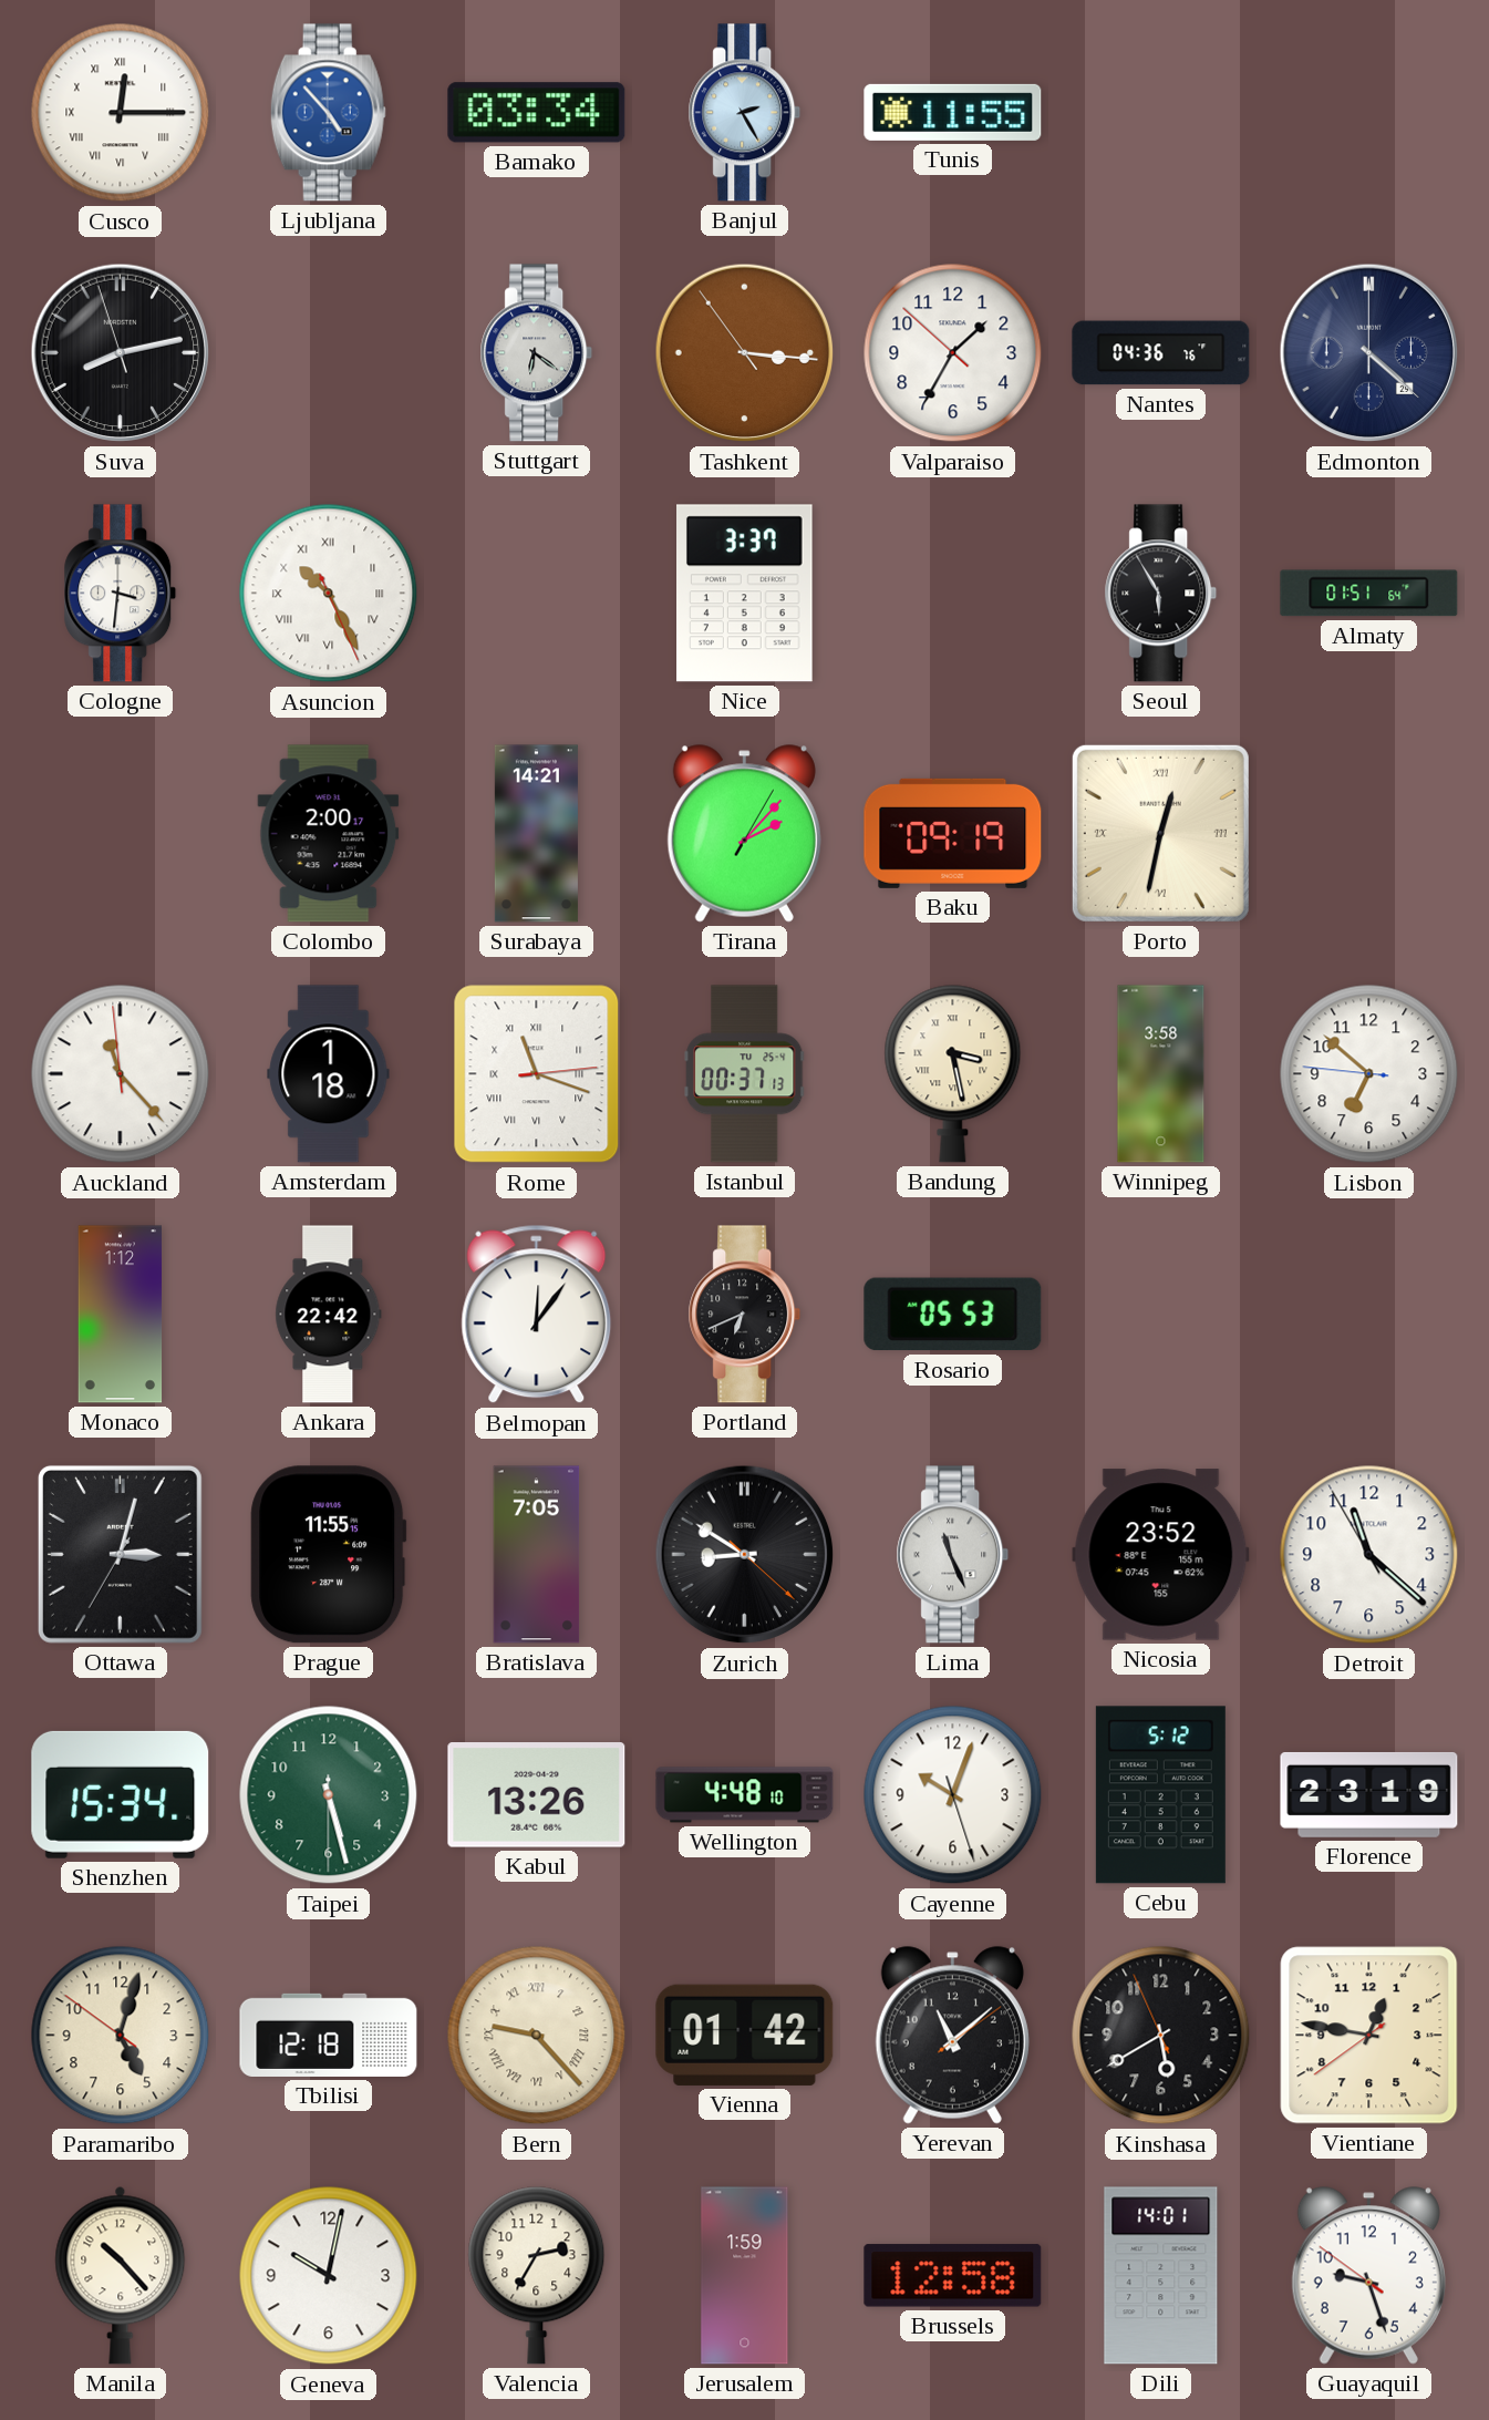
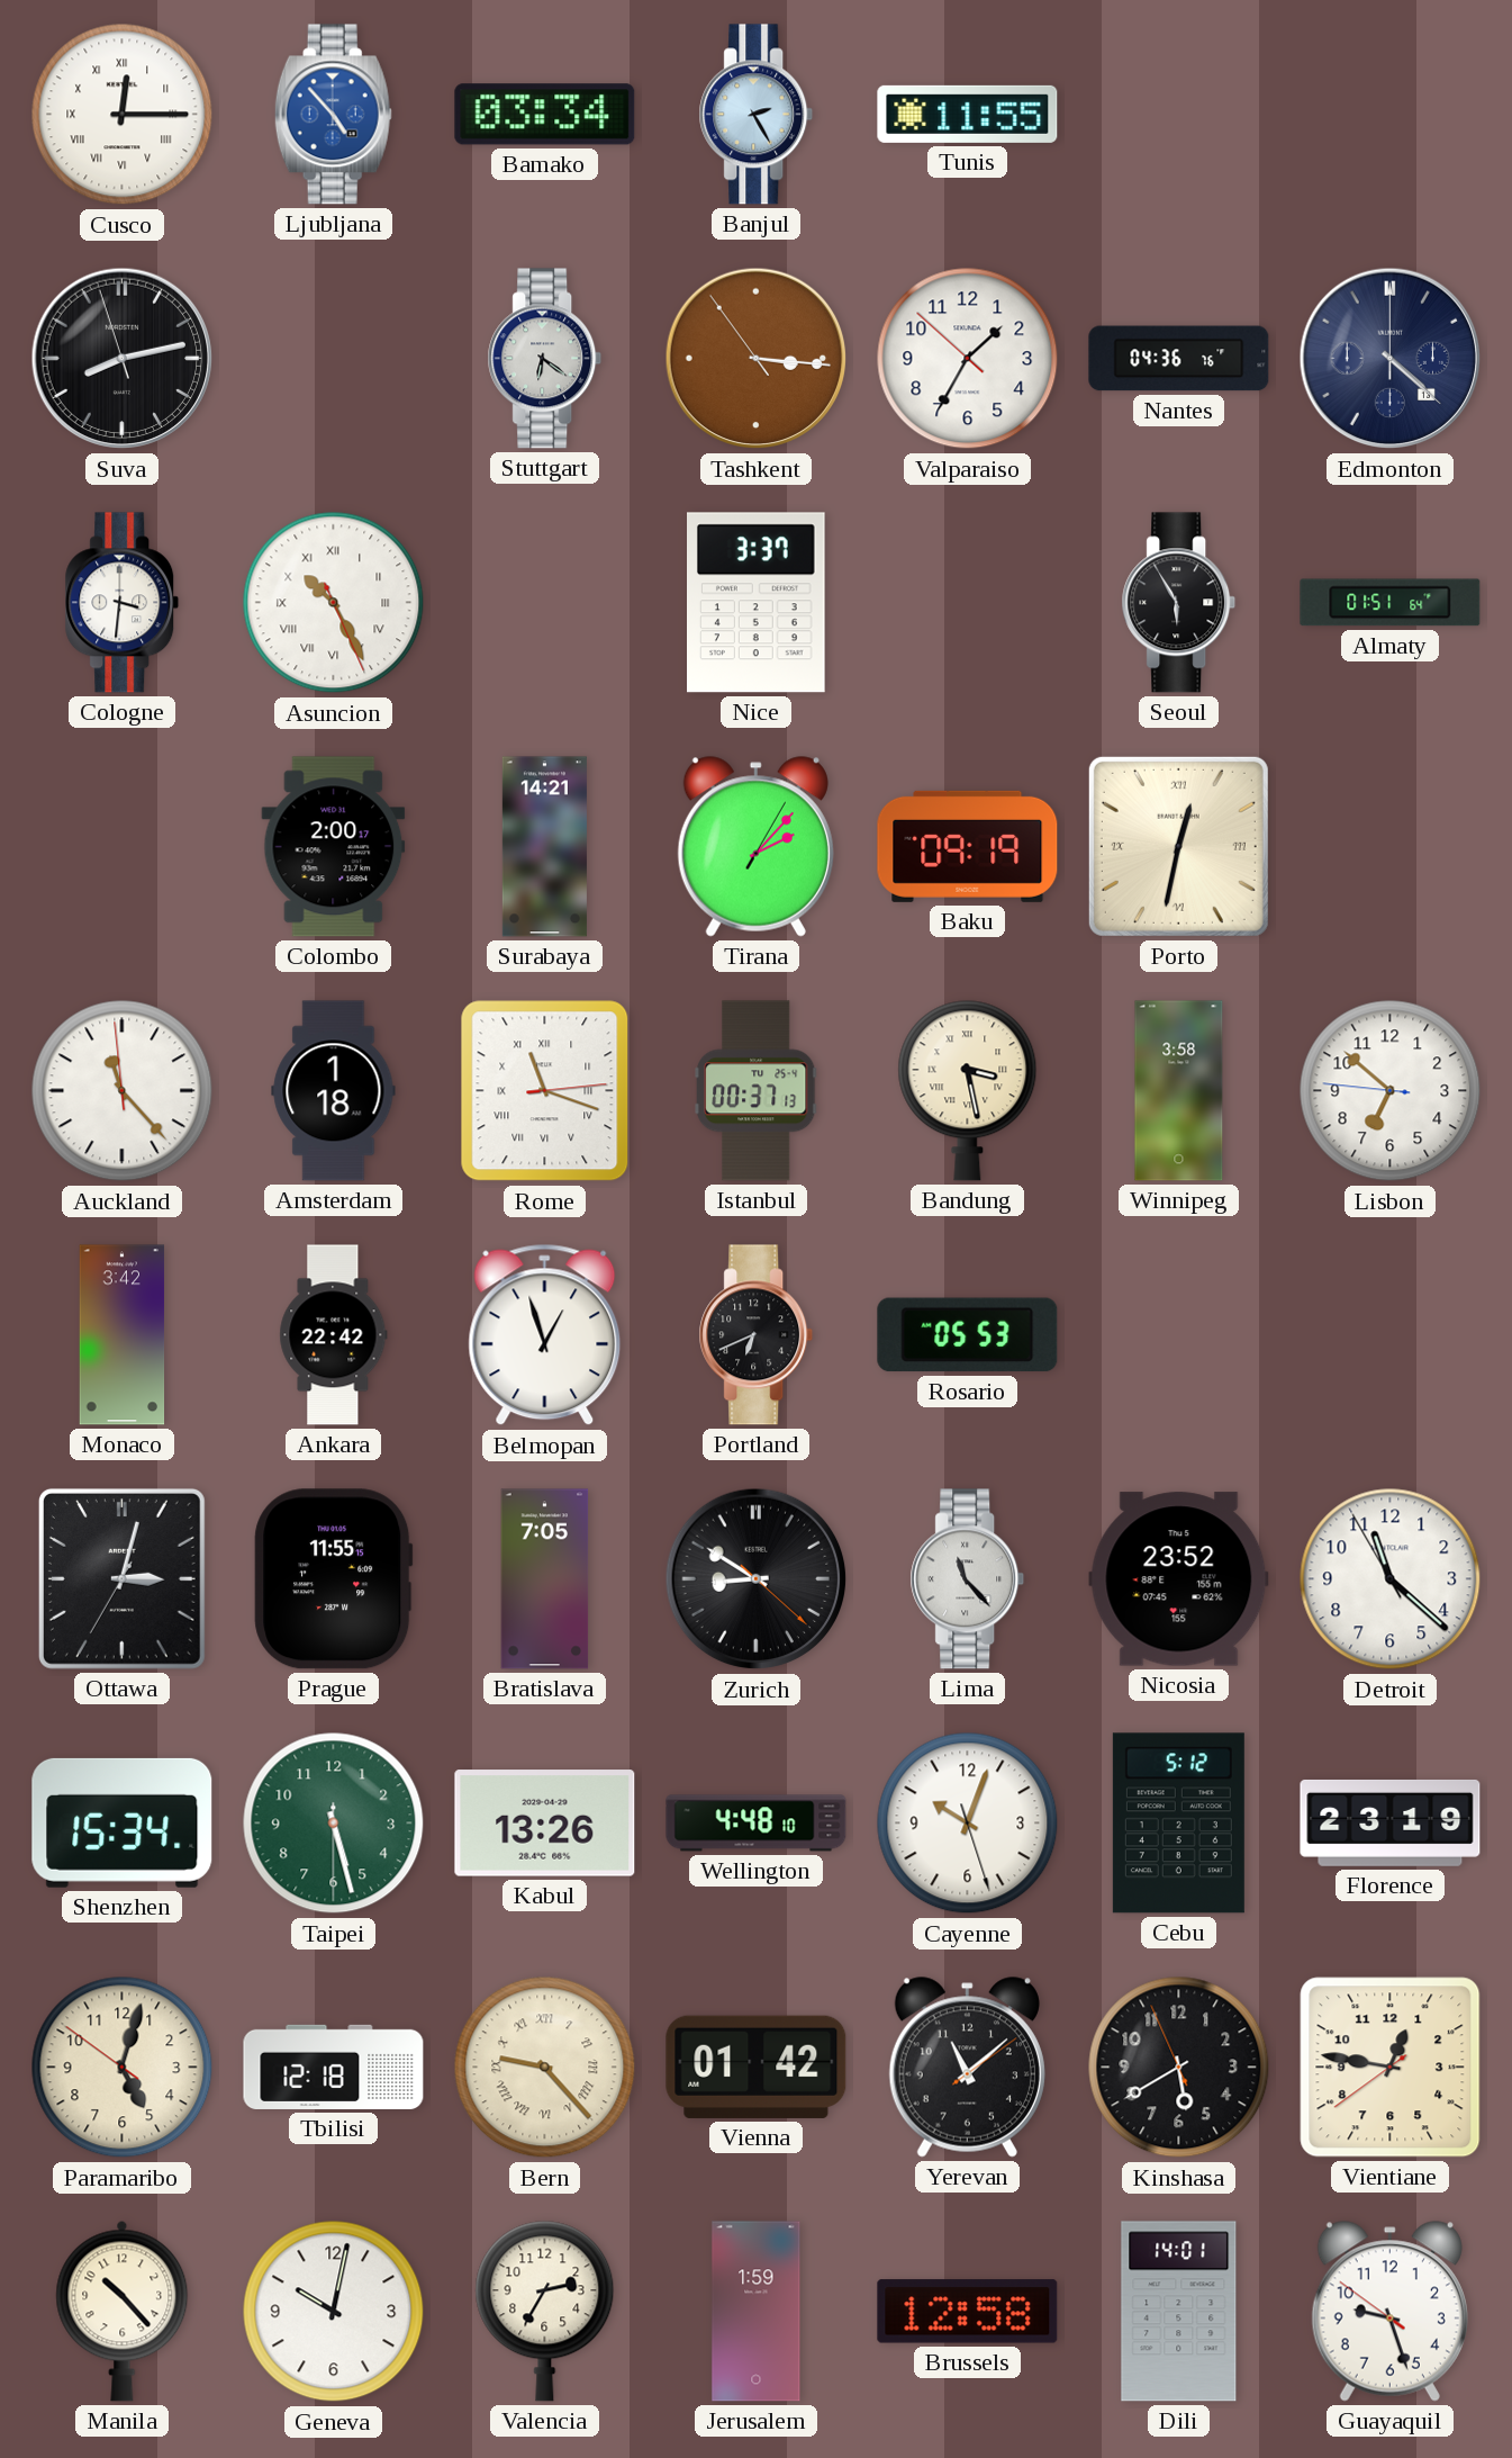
Edmonton date: 29 -> 13
Monaco: 1:12 -> 3:42
Belmopan: 12:06 -> 12:57
Lima: 11:26 -> 11:23
